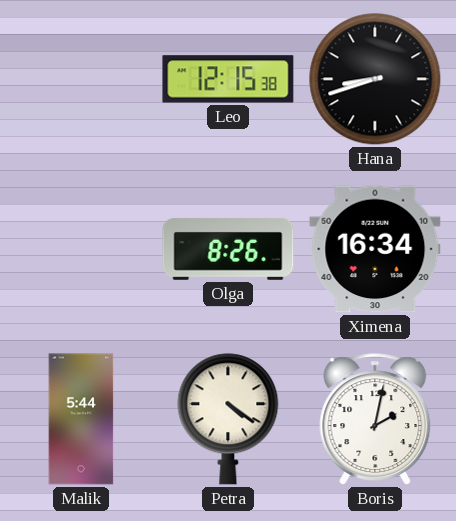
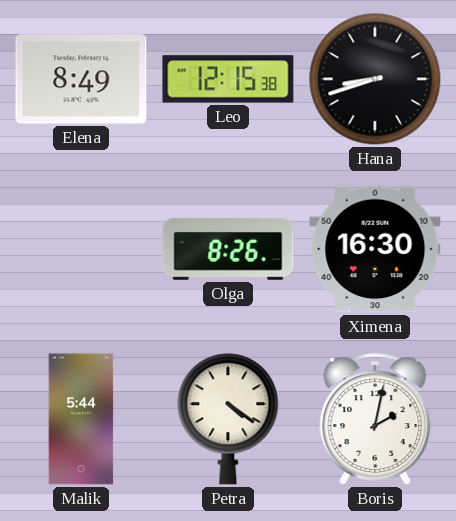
Elena: none -> 8:49
Ximena: 16:34 -> 16:30
